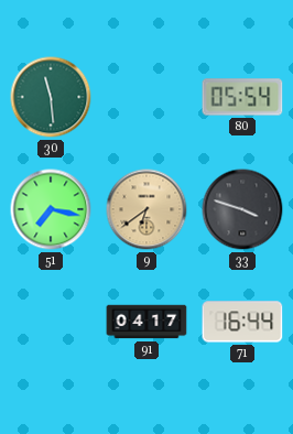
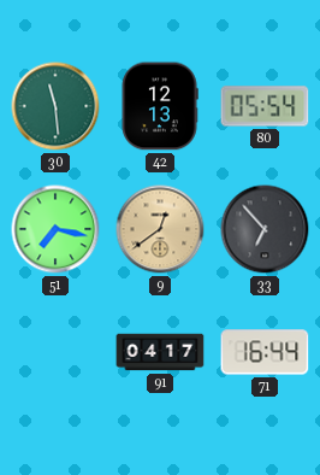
42: none -> 12:13
9: 6:39 -> 12:39
33: 3:48 -> 6:53
